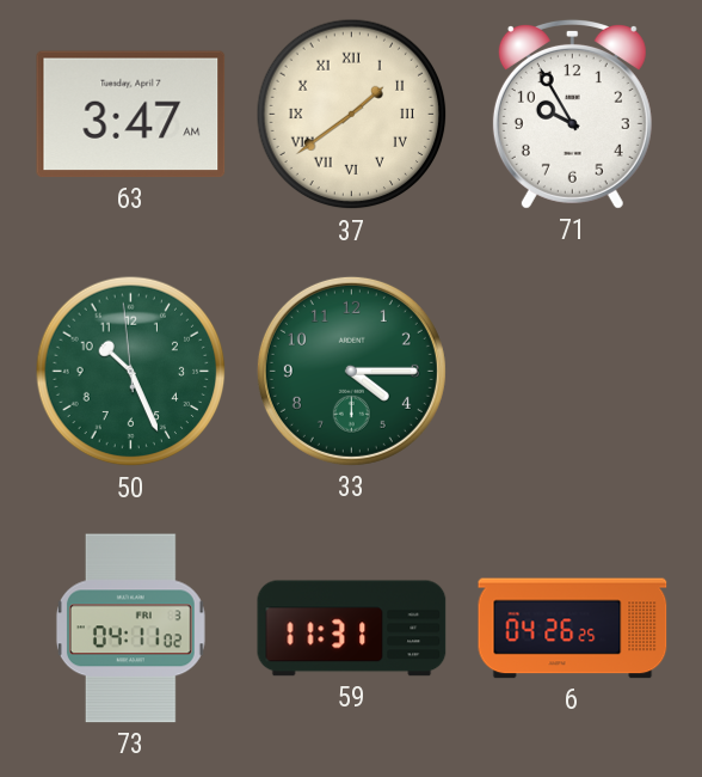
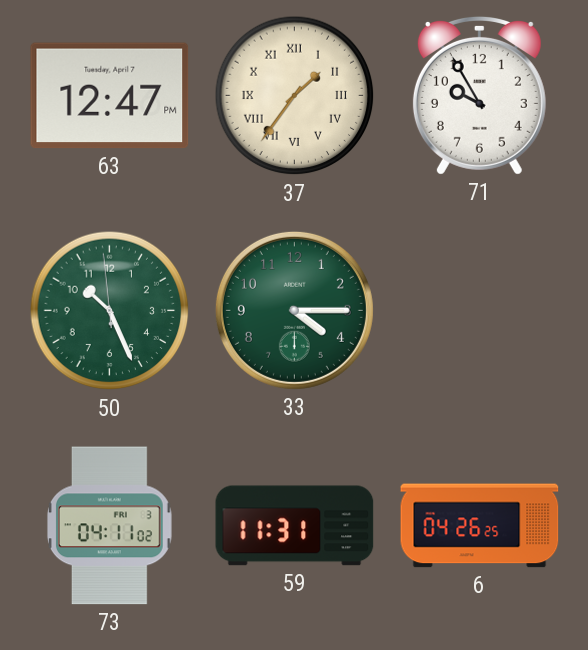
63: 3:47 -> 12:47
37: 1:39 -> 1:36
